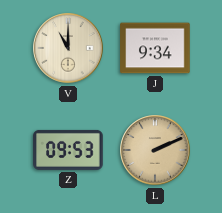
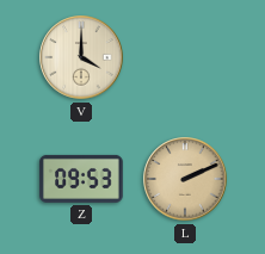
V: 11:00 -> 4:00
J: 9:34 -> none
